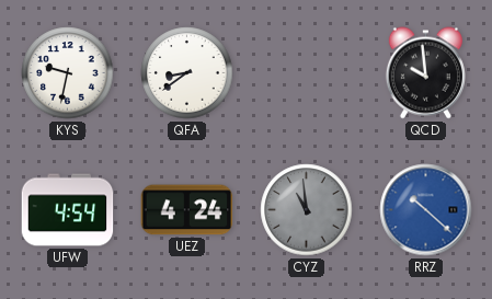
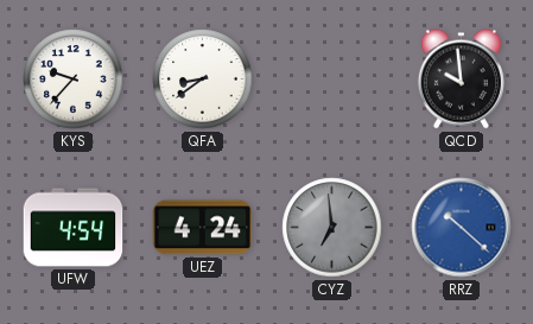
KYS: 9:32 -> 9:37
CYZ: 10:59 -> 6:59
